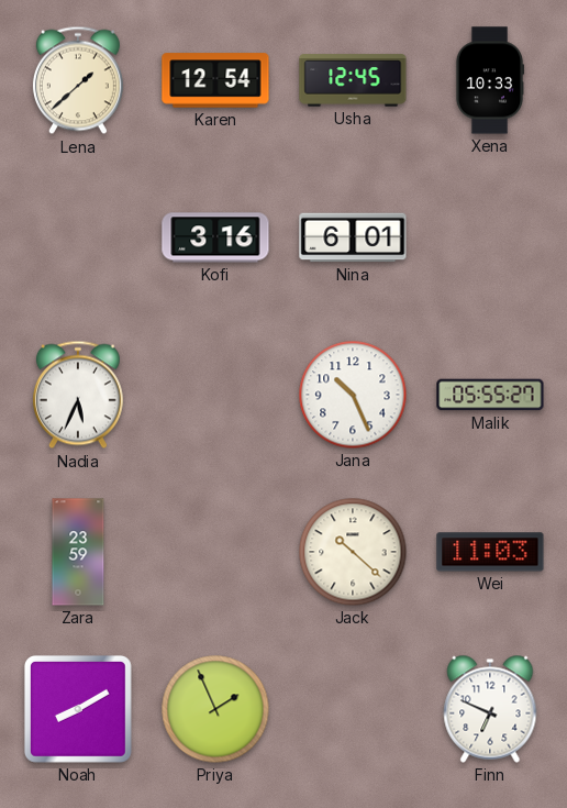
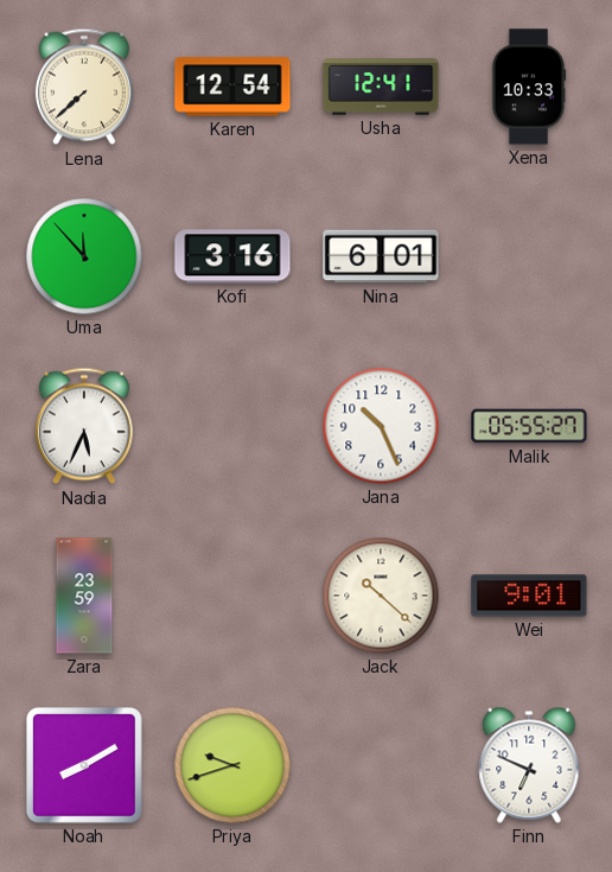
Lena: 1:38 -> 7:38
Usha: 12:45 -> 12:41
Uma: none -> 11:53
Wei: 11:03 -> 9:01
Priya: 1:56 -> 9:42
